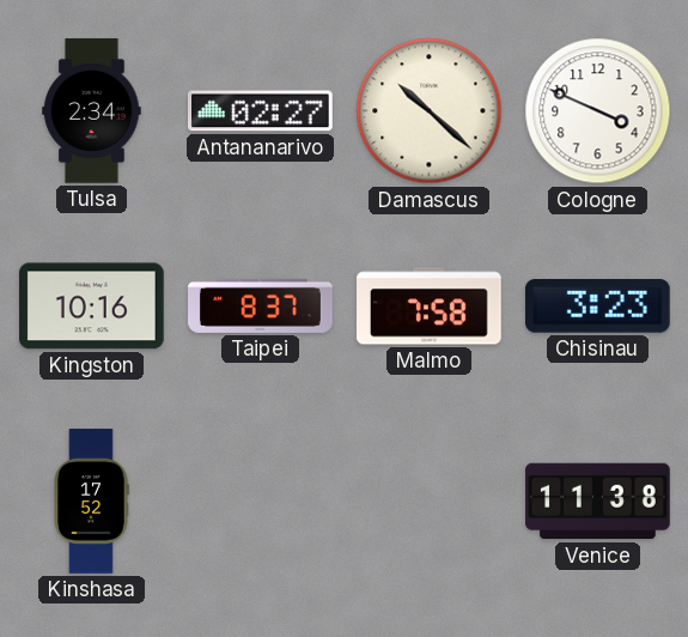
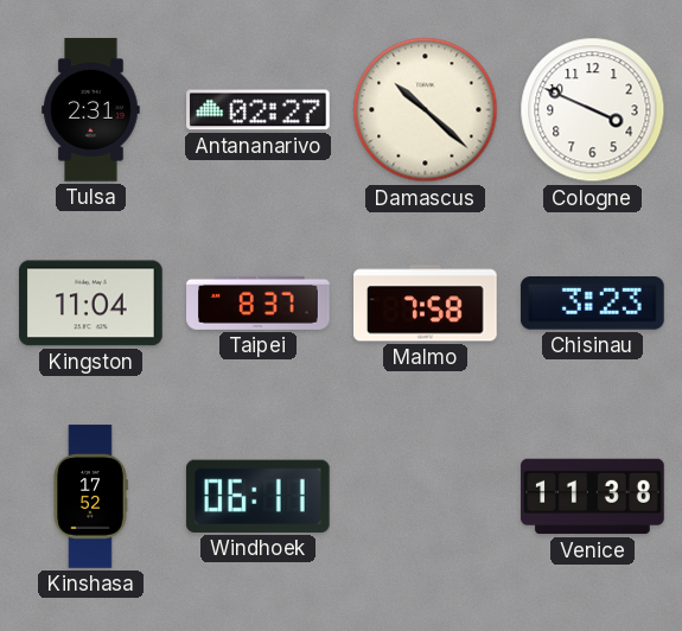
Tulsa: 2:34 -> 2:31
Kingston: 10:16 -> 11:04
Windhoek: none -> 06:11
